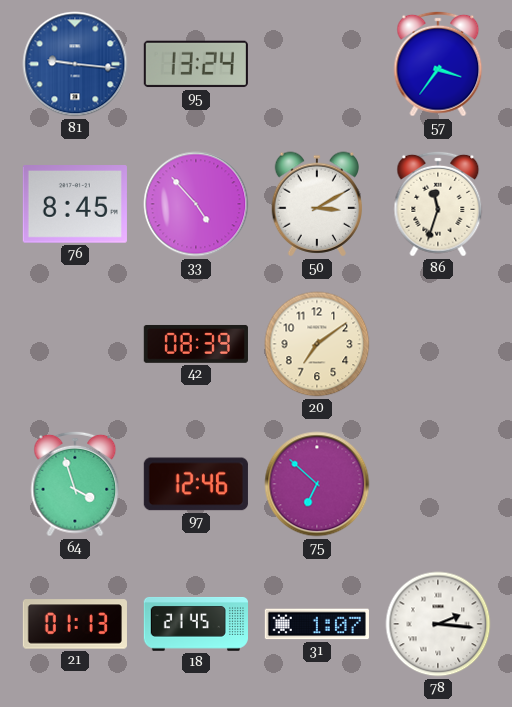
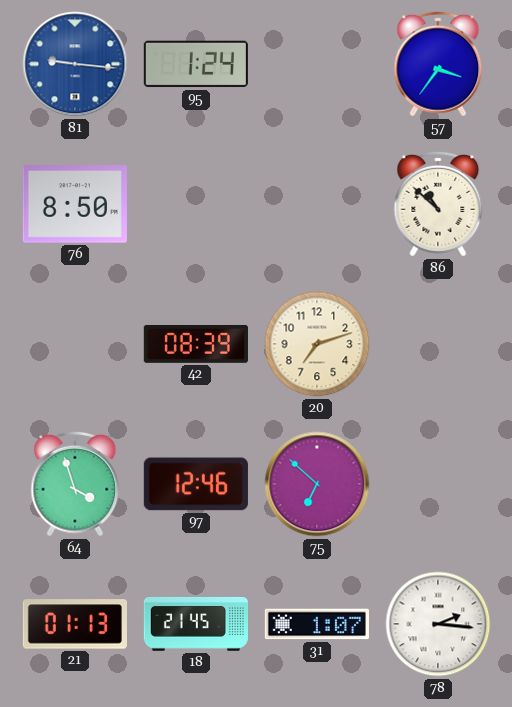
95: 13:24 -> 1:24
76: 8:45 -> 8:50
33: 4:53 -> none
50: 3:10 -> none
86: 11:33 -> 10:52
20: 7:09 -> 7:12
